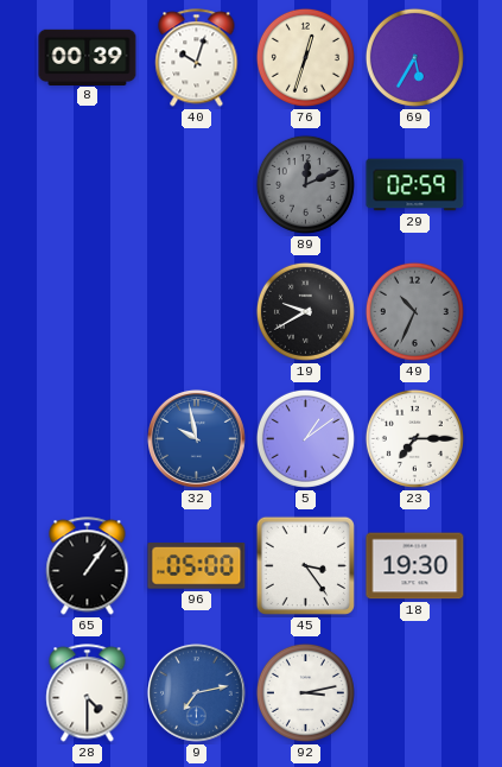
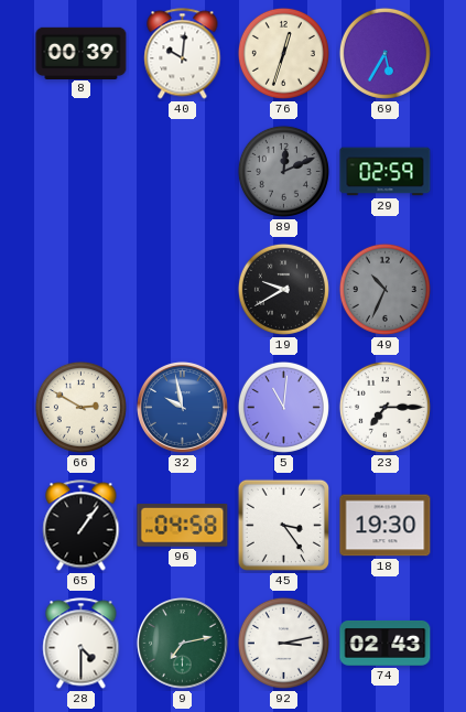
40: 10:03 -> 10:01
66: none -> 2:50
5: 1:09 -> 11:01
96: 05:00 -> 04:58
9 dial: blue -> green
74: none -> 02:43
